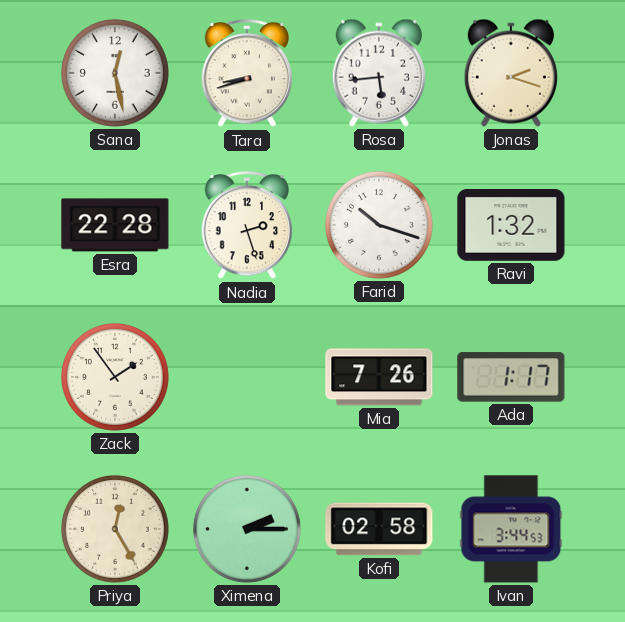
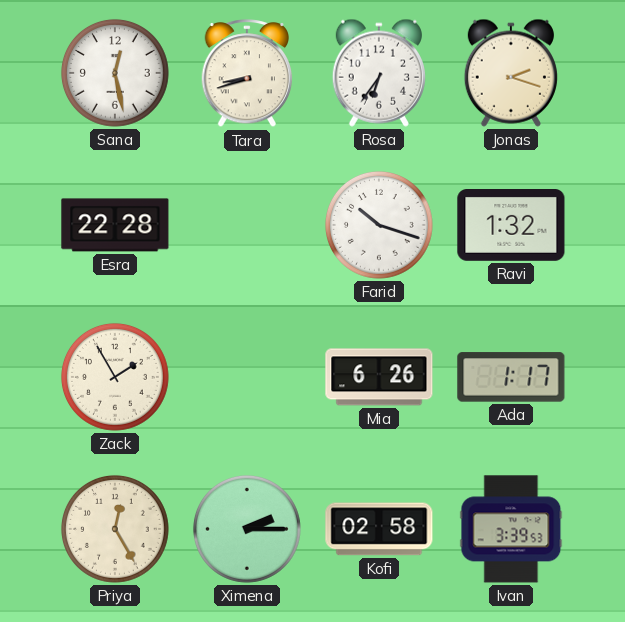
Rosa: 5:44 -> 6:36
Nadia: 2:27 -> none
Zack: 1:54 -> 1:55
Mia: 7:26 -> 6:26
Ivan: 3:44 -> 3:39
